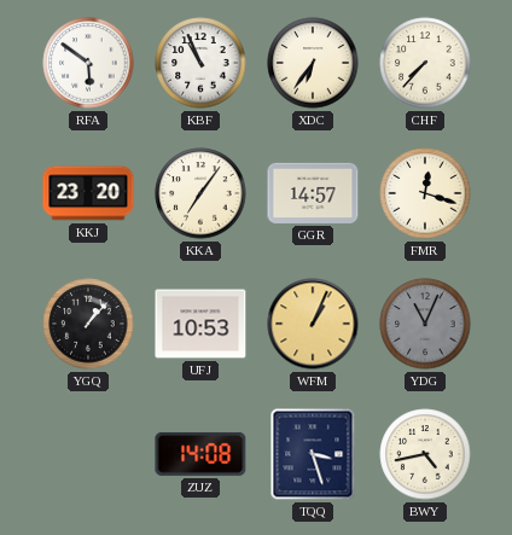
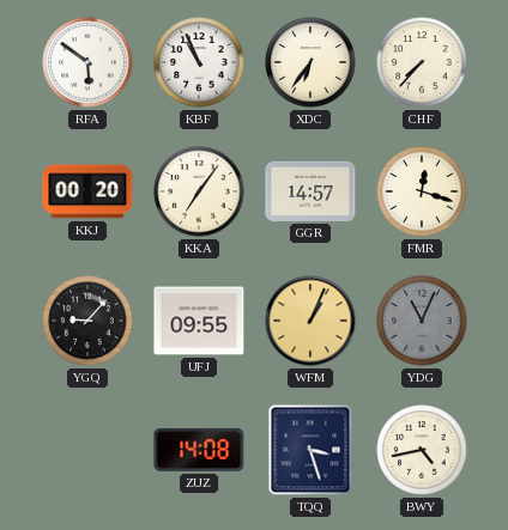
KKJ: 23:20 -> 00:20
YGQ: 1:07 -> 9:07
UFJ: 10:53 -> 09:55
